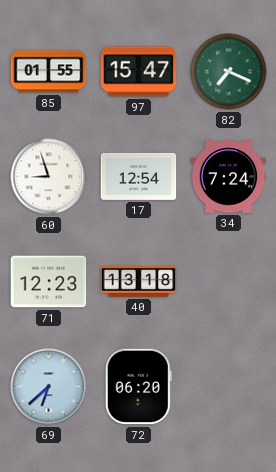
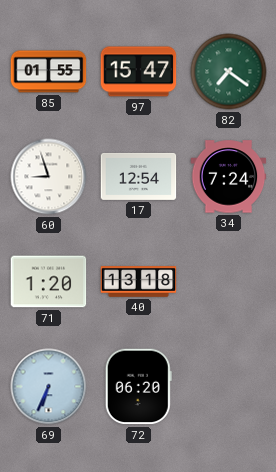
82: 7:19 -> 7:21
71: 12:23 -> 1:20
69: 6:38 -> 6:34
